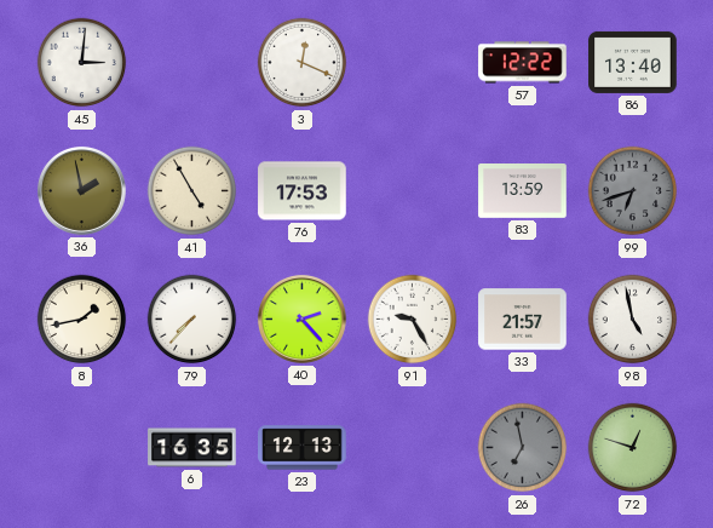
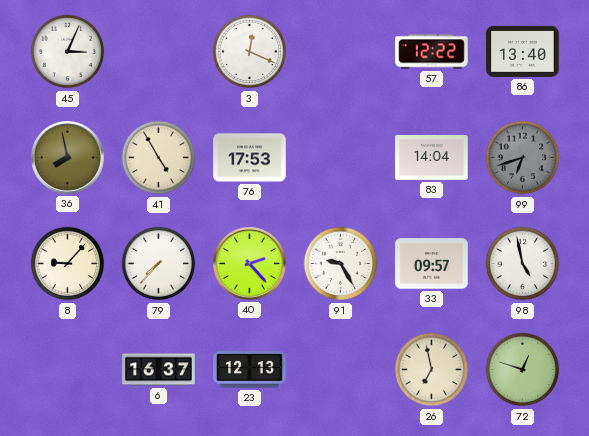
45: 3:01 -> 3:04
36: 1:58 -> 7:58
83: 13:59 -> 14:04
8: 1:43 -> 9:07
33: 21:57 -> 09:57
6: 16:35 -> 16:37
26 dial: grey -> cream
